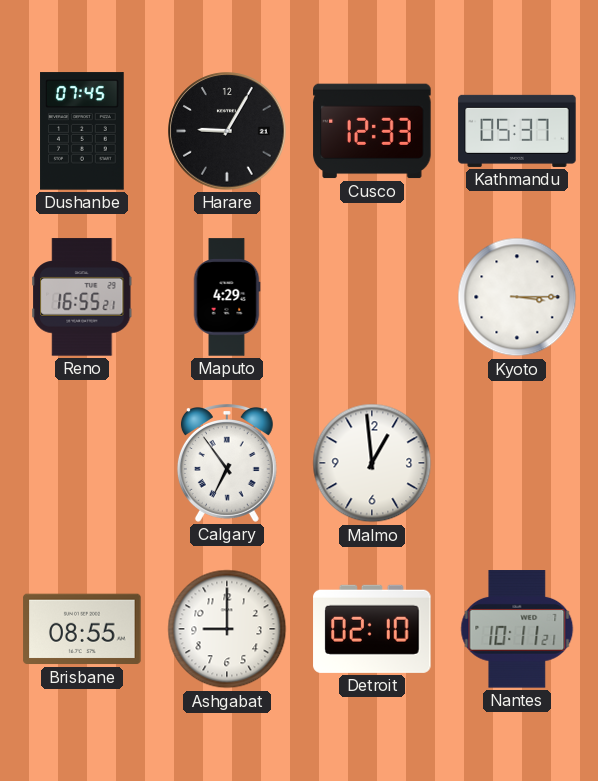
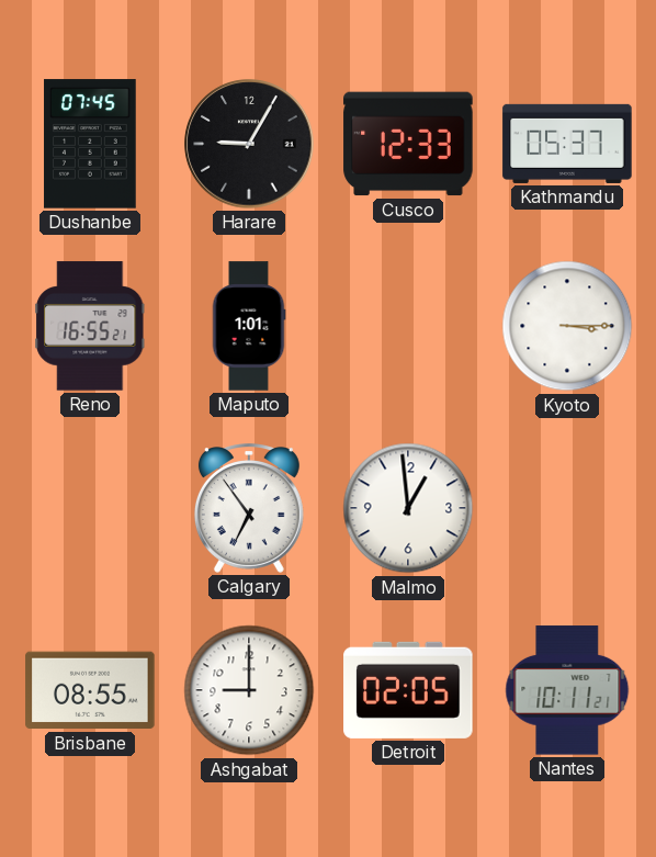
Maputo: 4:29 -> 1:01
Detroit: 02:10 -> 02:05
